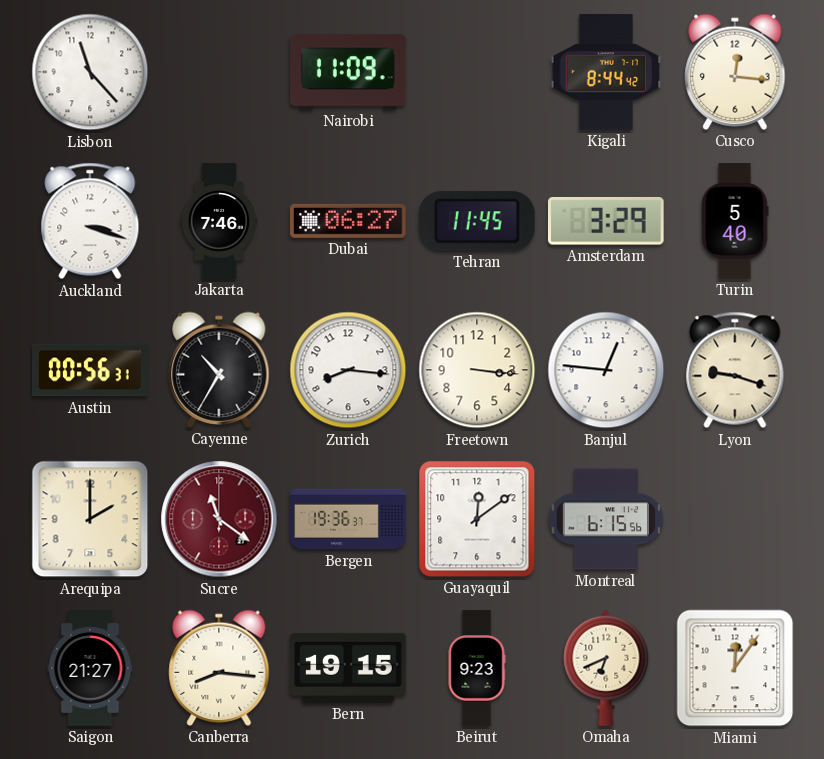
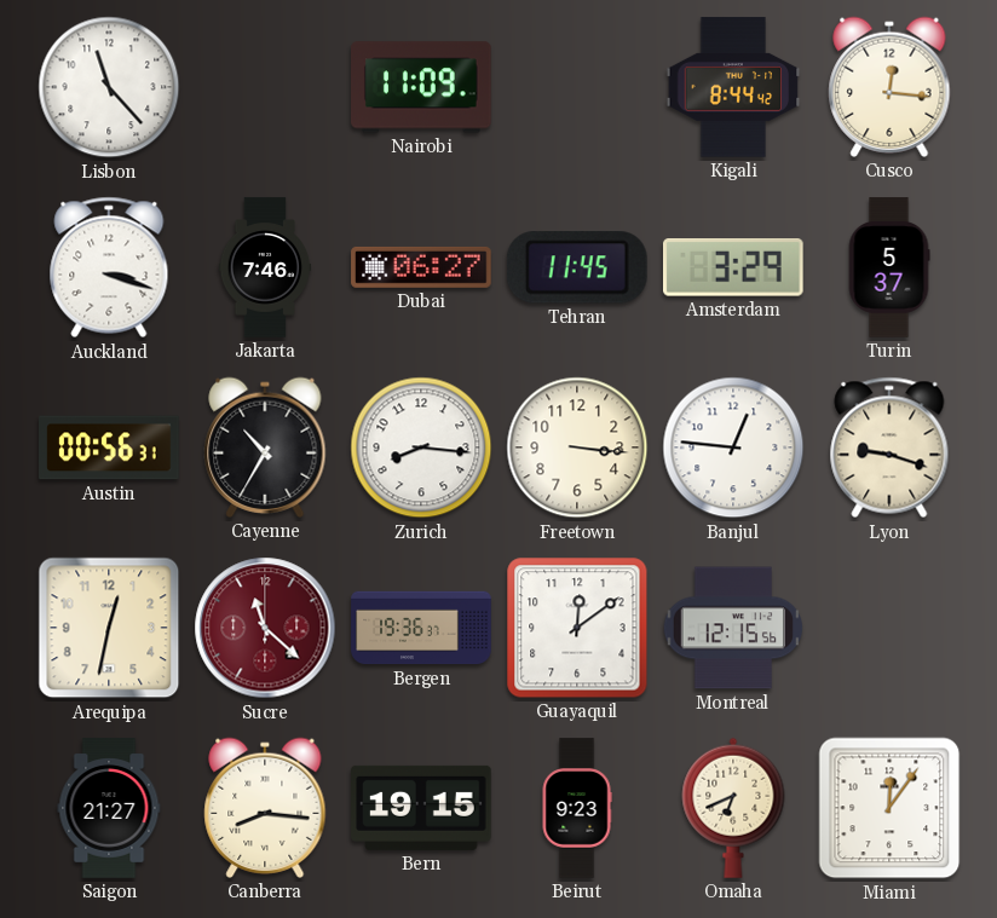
Turin: 5:40 -> 5:37
Arequipa: 2:00 -> 12:32
Sucre: 11:21 -> 11:22
Montreal: 6:15 -> 12:15
